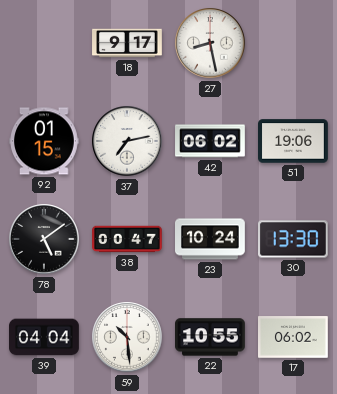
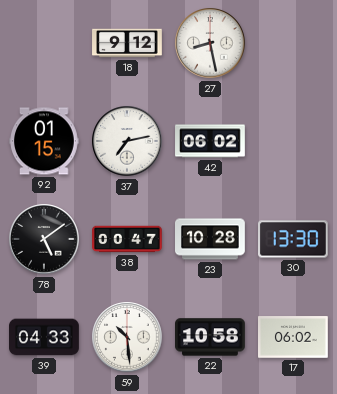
18: 9:17 -> 9:12
51: 19:06 -> none
23: 10:24 -> 10:28
39: 04:04 -> 04:33
22: 10:55 -> 10:58
